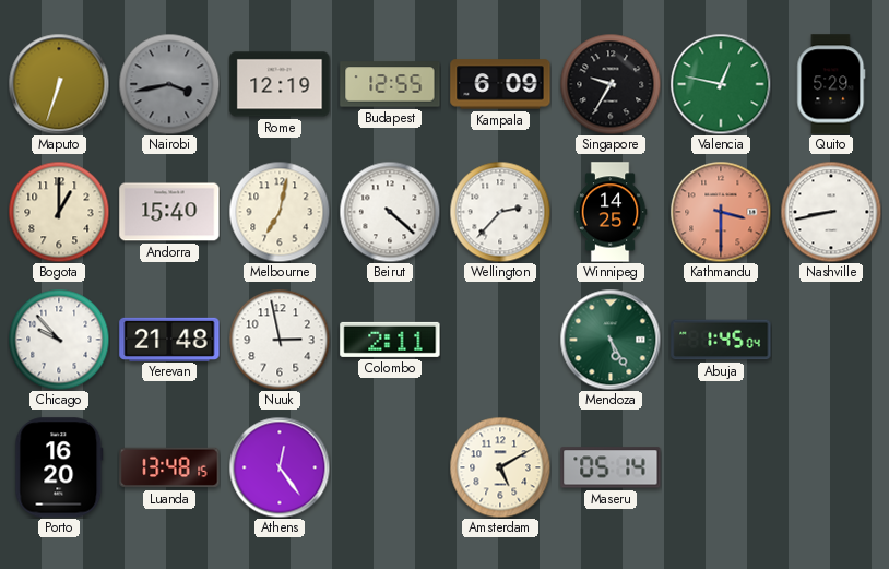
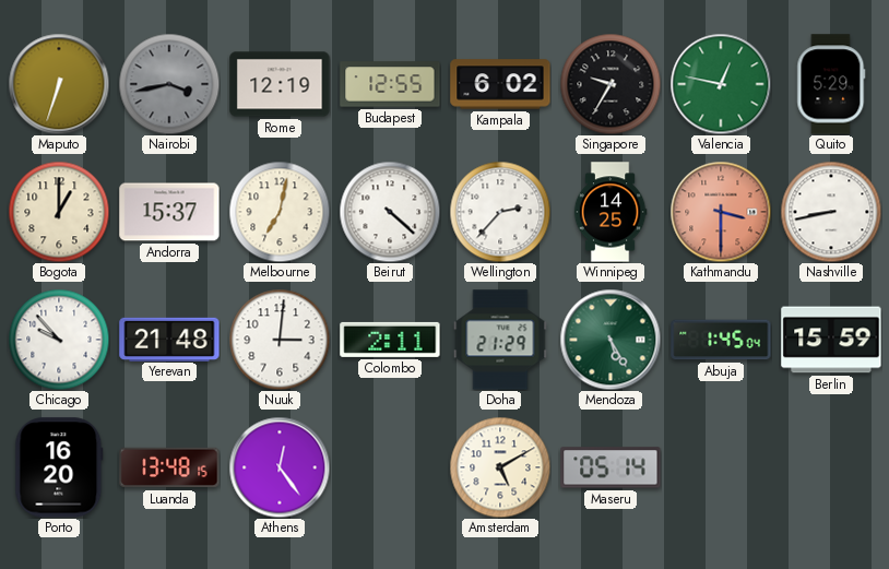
Kampala: 6:09 -> 6:02
Andorra: 15:40 -> 15:37
Nuuk: 2:58 -> 3:01
Doha: none -> 21:29
Berlin: none -> 15:59
